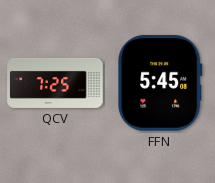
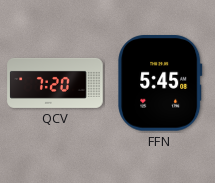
QCV: 7:25 -> 7:20
